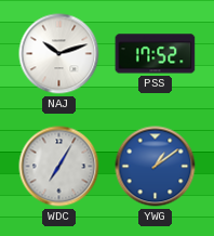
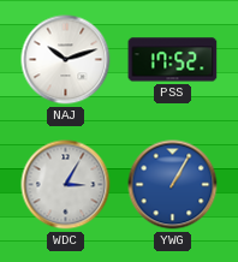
WDC: 7:05 -> 3:05
YWG: 1:09 -> 1:05
